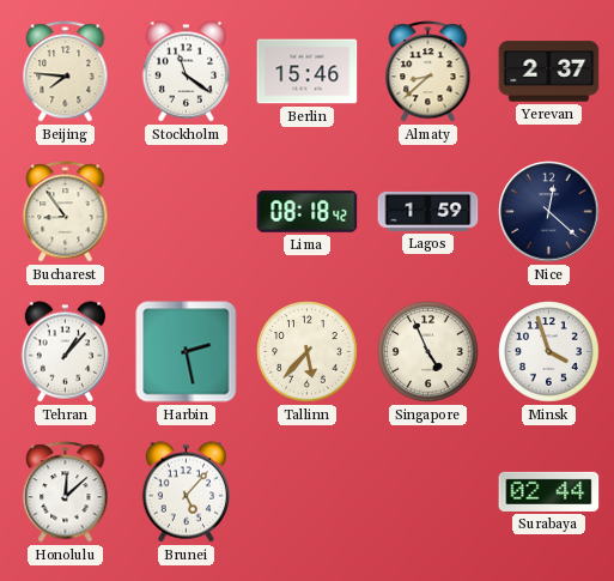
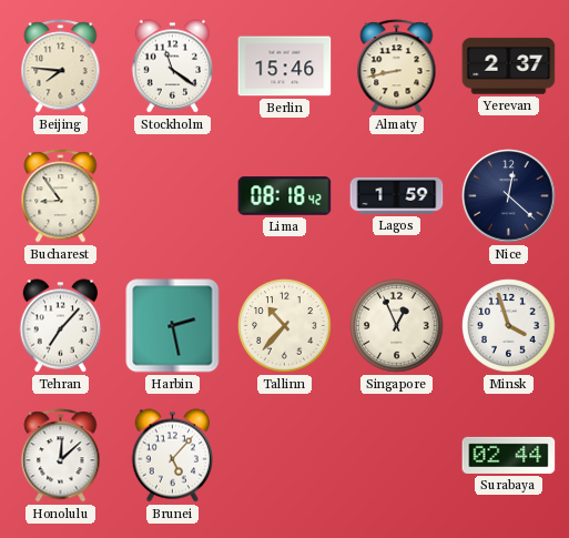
Almaty: 8:38 -> 8:43
Tehran: 1:07 -> 7:07
Tallinn: 5:37 -> 10:37
Singapore: 4:56 -> 12:56
